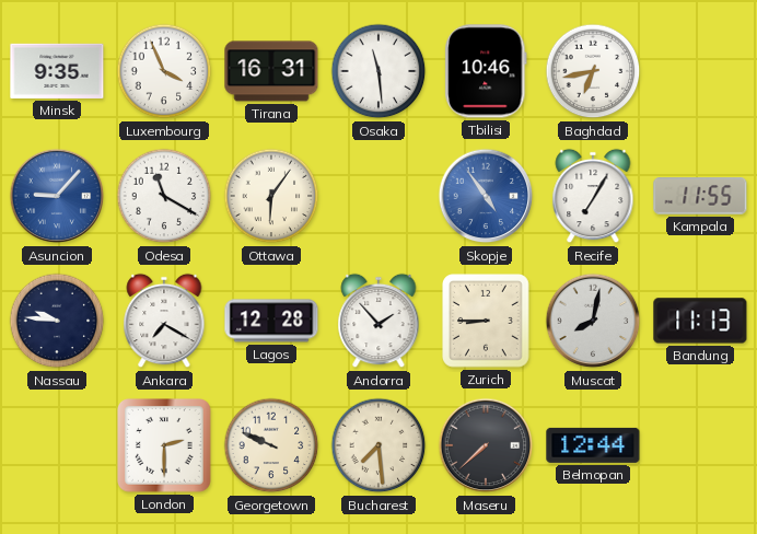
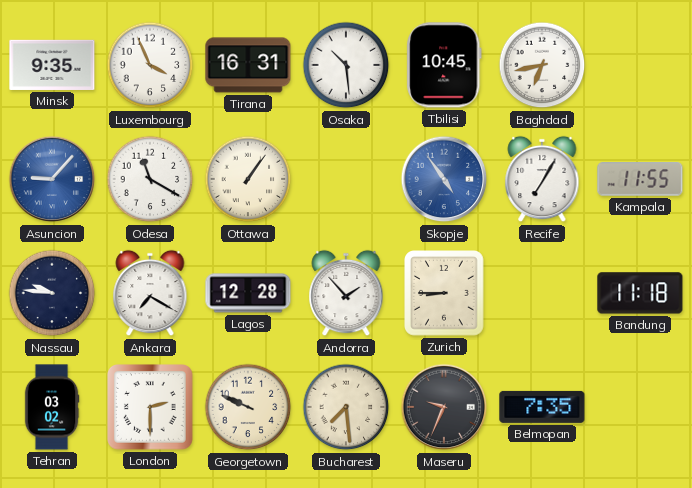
Osaka: 11:29 -> 10:29
Tbilisi: 10:46 -> 10:45
Ottawa: 6:06 -> 1:06
Muscat: 8:02 -> none
Bandung: 11:13 -> 11:18
Tehran: none -> 03:02
Maseru: 7:38 -> 9:34
Belmopan: 12:44 -> 7:35
